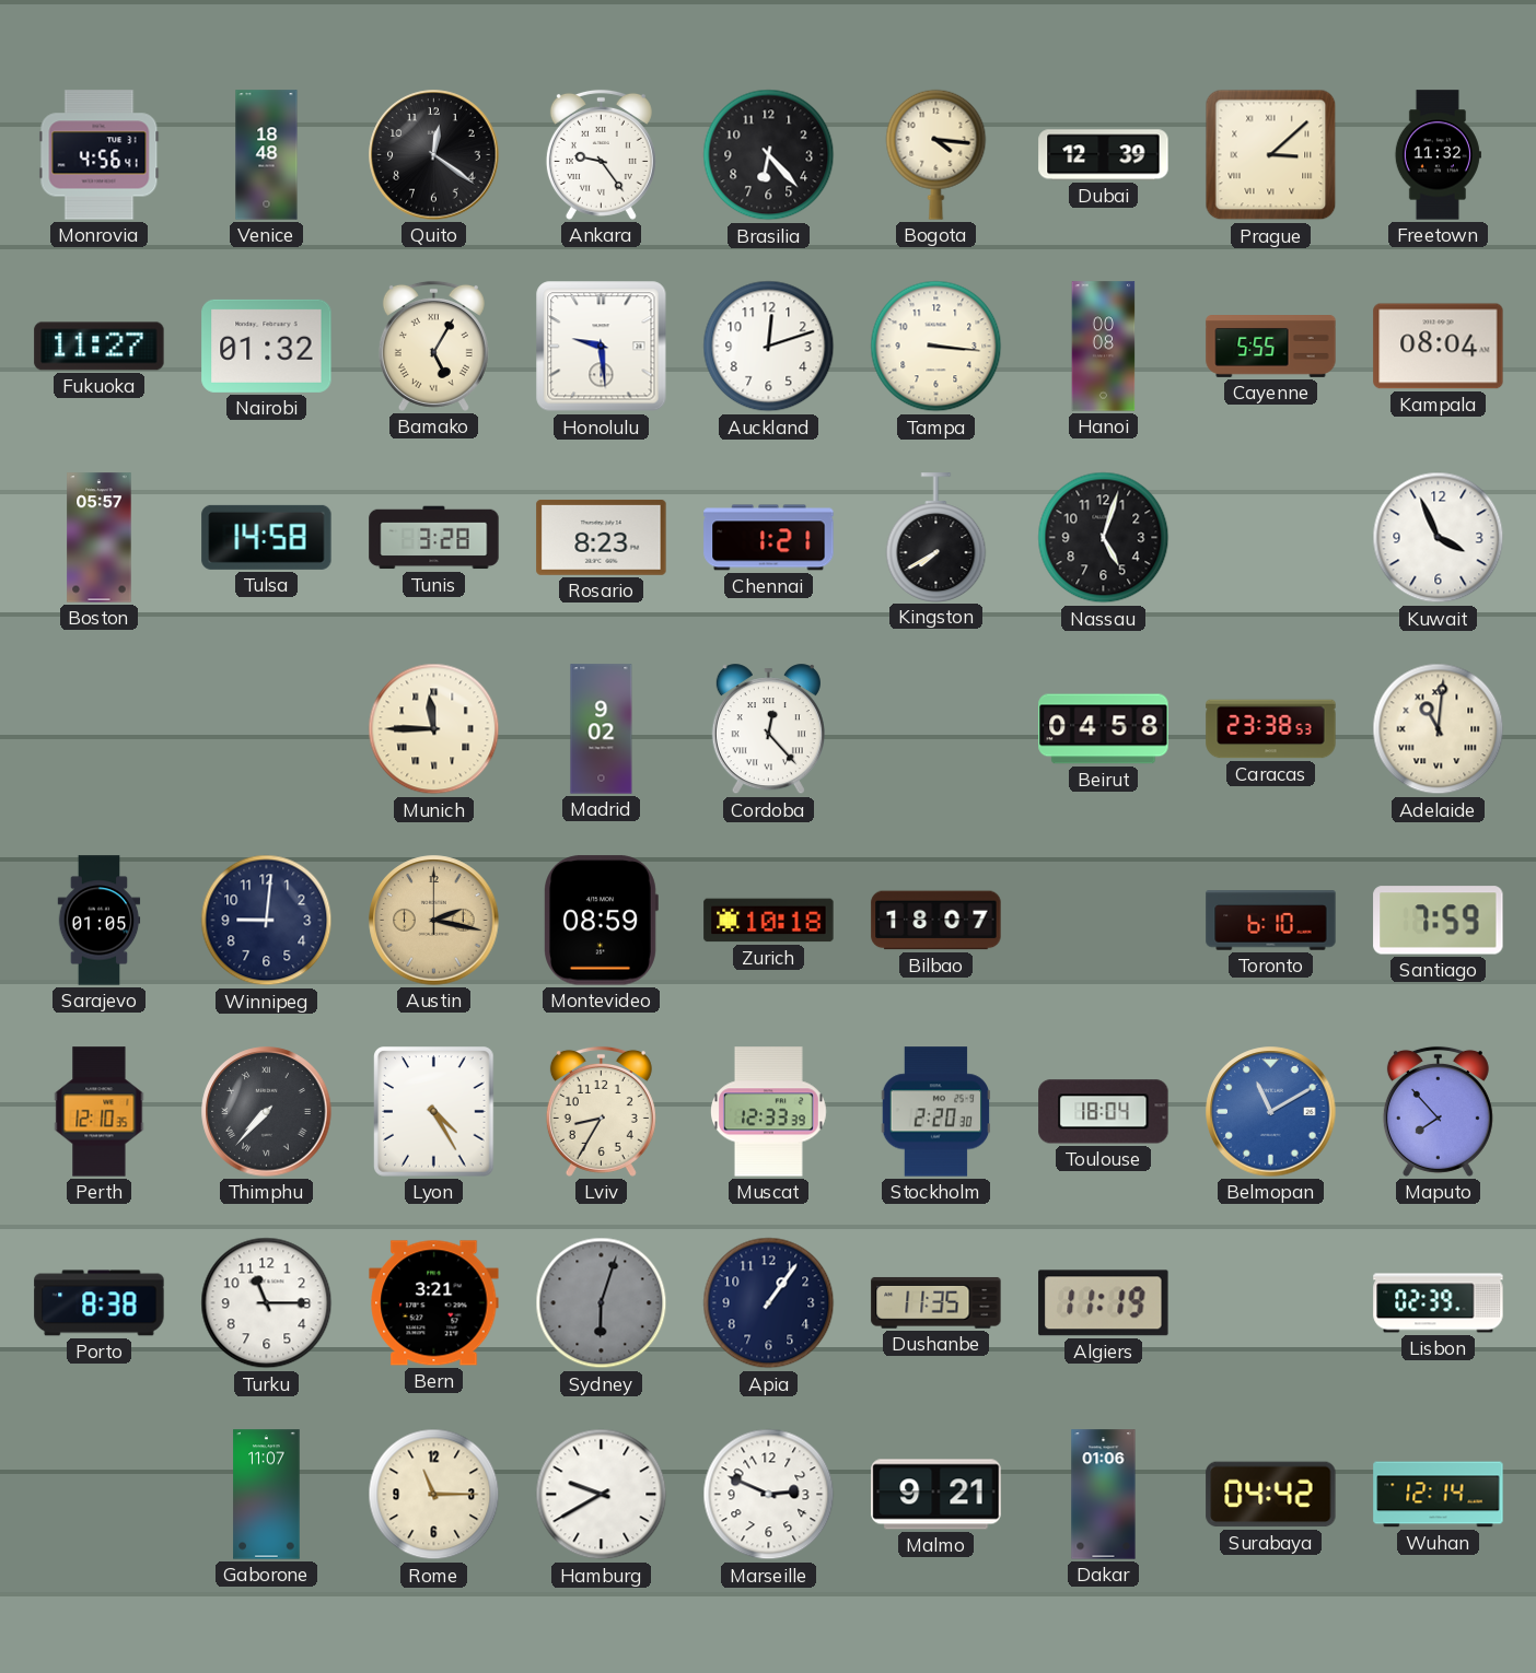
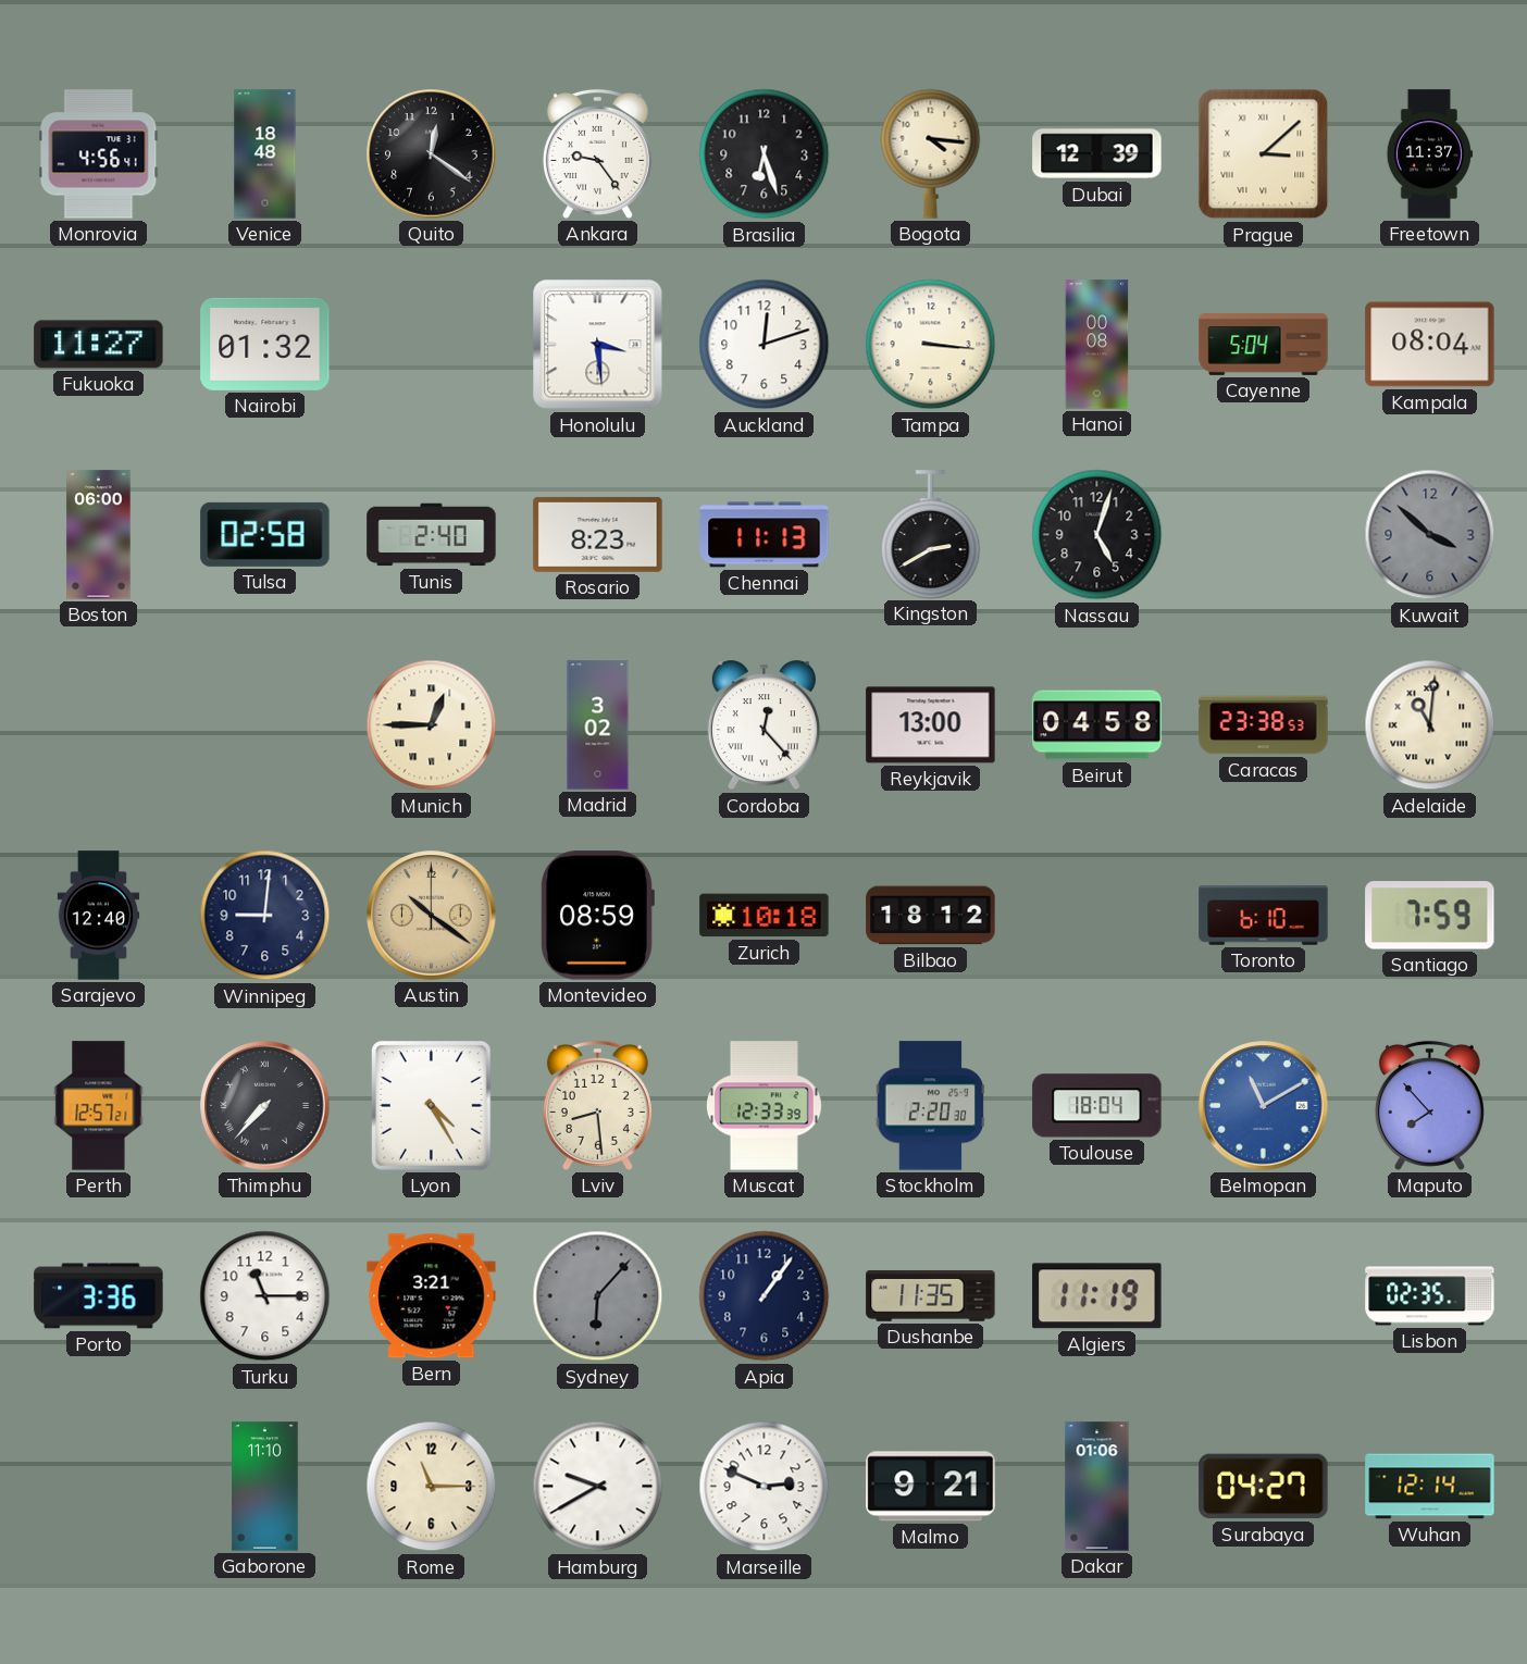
Brasilia: 6:23 -> 6:27
Freetown: 11:32 -> 11:37
Bamako: 5:05 -> none
Honolulu: 9:29 -> 3:29
Cayenne: 5:55 -> 5:04
Boston: 05:57 -> 06:00
Tulsa: 14:58 -> 02:58
Tunis: 3:28 -> 2:40
Chennai: 1:21 -> 11:13
Kingston: 7:40 -> 2:40
Kuwait: 3:56 -> 3:52
Kuwait dial: white -> grey
Munich: 11:45 -> 12:45
Madrid: 9:02 -> 3:02
Reykjavik: none -> 13:00
Sarajevo: 01:05 -> 12:40
Austin: 2:17 -> 10:21
Bilbao: 18:07 -> 18:12
Perth: 12:10 -> 12:57
Lviv: 8:35 -> 8:29
Porto: 8:38 -> 3:36
Sydney: 6:03 -> 6:07
Lisbon: 02:39 -> 02:35
Gaborone: 11:07 -> 11:10
Surabaya: 04:42 -> 04:27
